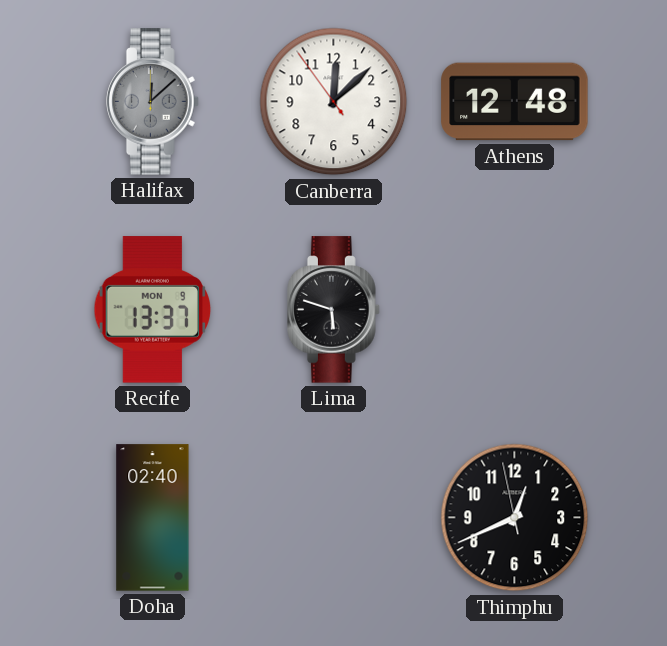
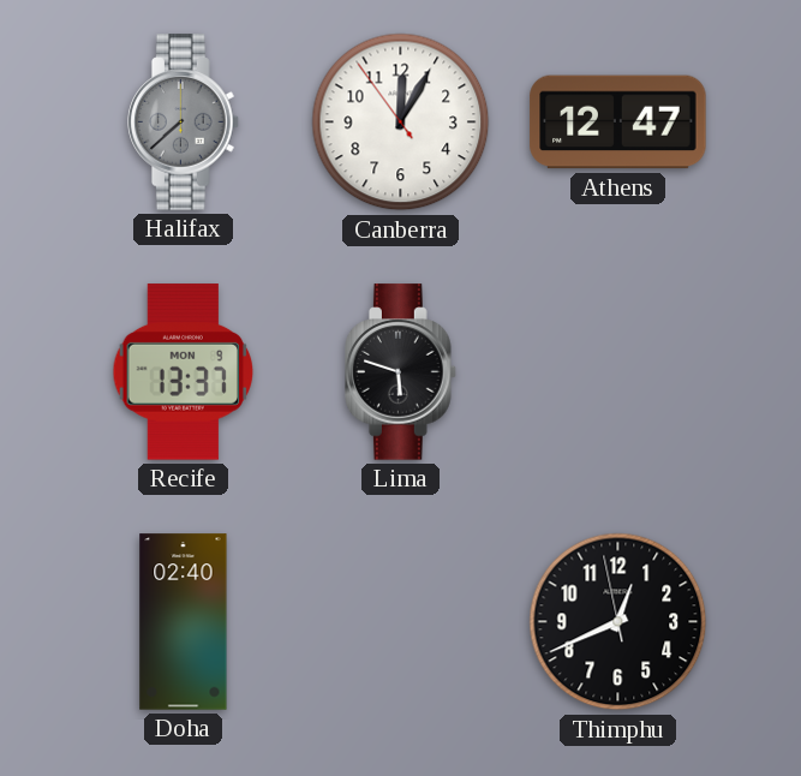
Halifax: 12:08 -> 7:38
Canberra: 12:07 -> 12:04
Athens: 12:48 -> 12:47
